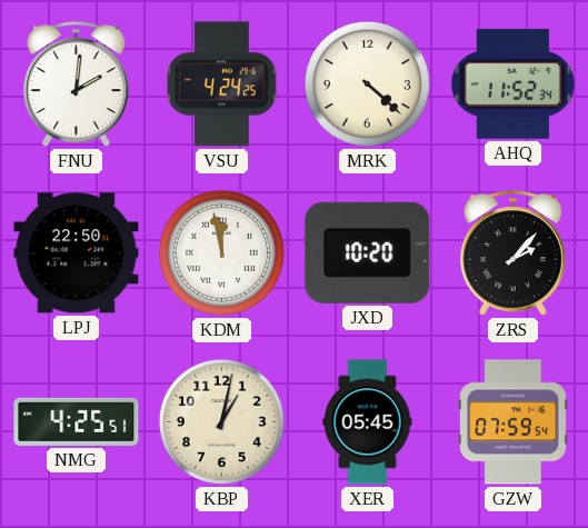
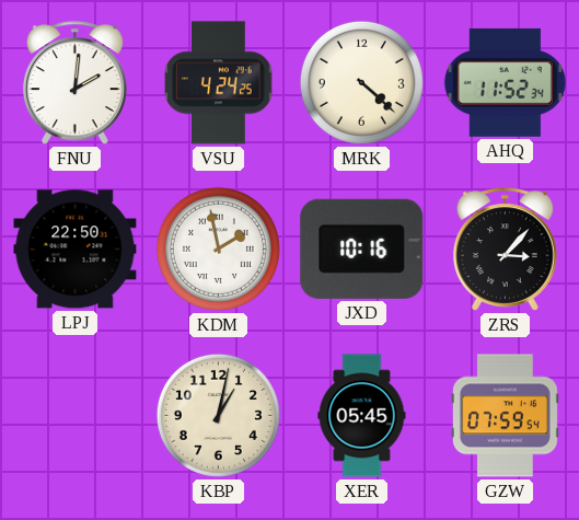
KDM: 11:58 -> 1:58
JXD: 10:20 -> 10:16
ZRS: 2:07 -> 3:07
NMG: 4:25 -> none
